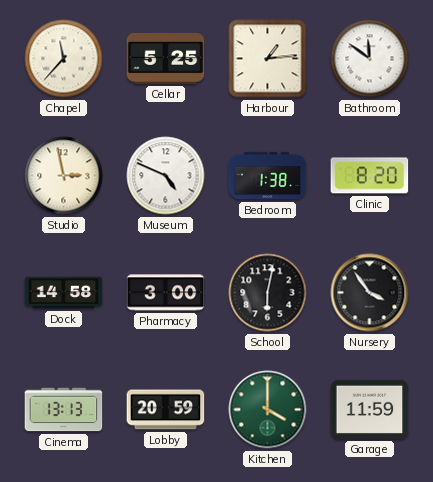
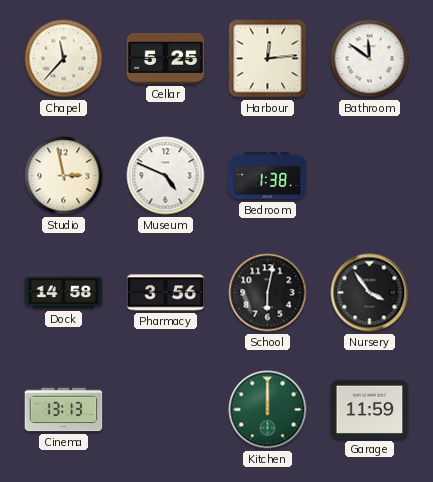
Harbour: 1:14 -> 12:14
Clinic: 8:20 -> none
Pharmacy: 3:00 -> 3:56
Lobby: 20:59 -> none
Kitchen: 4:00 -> 12:00
